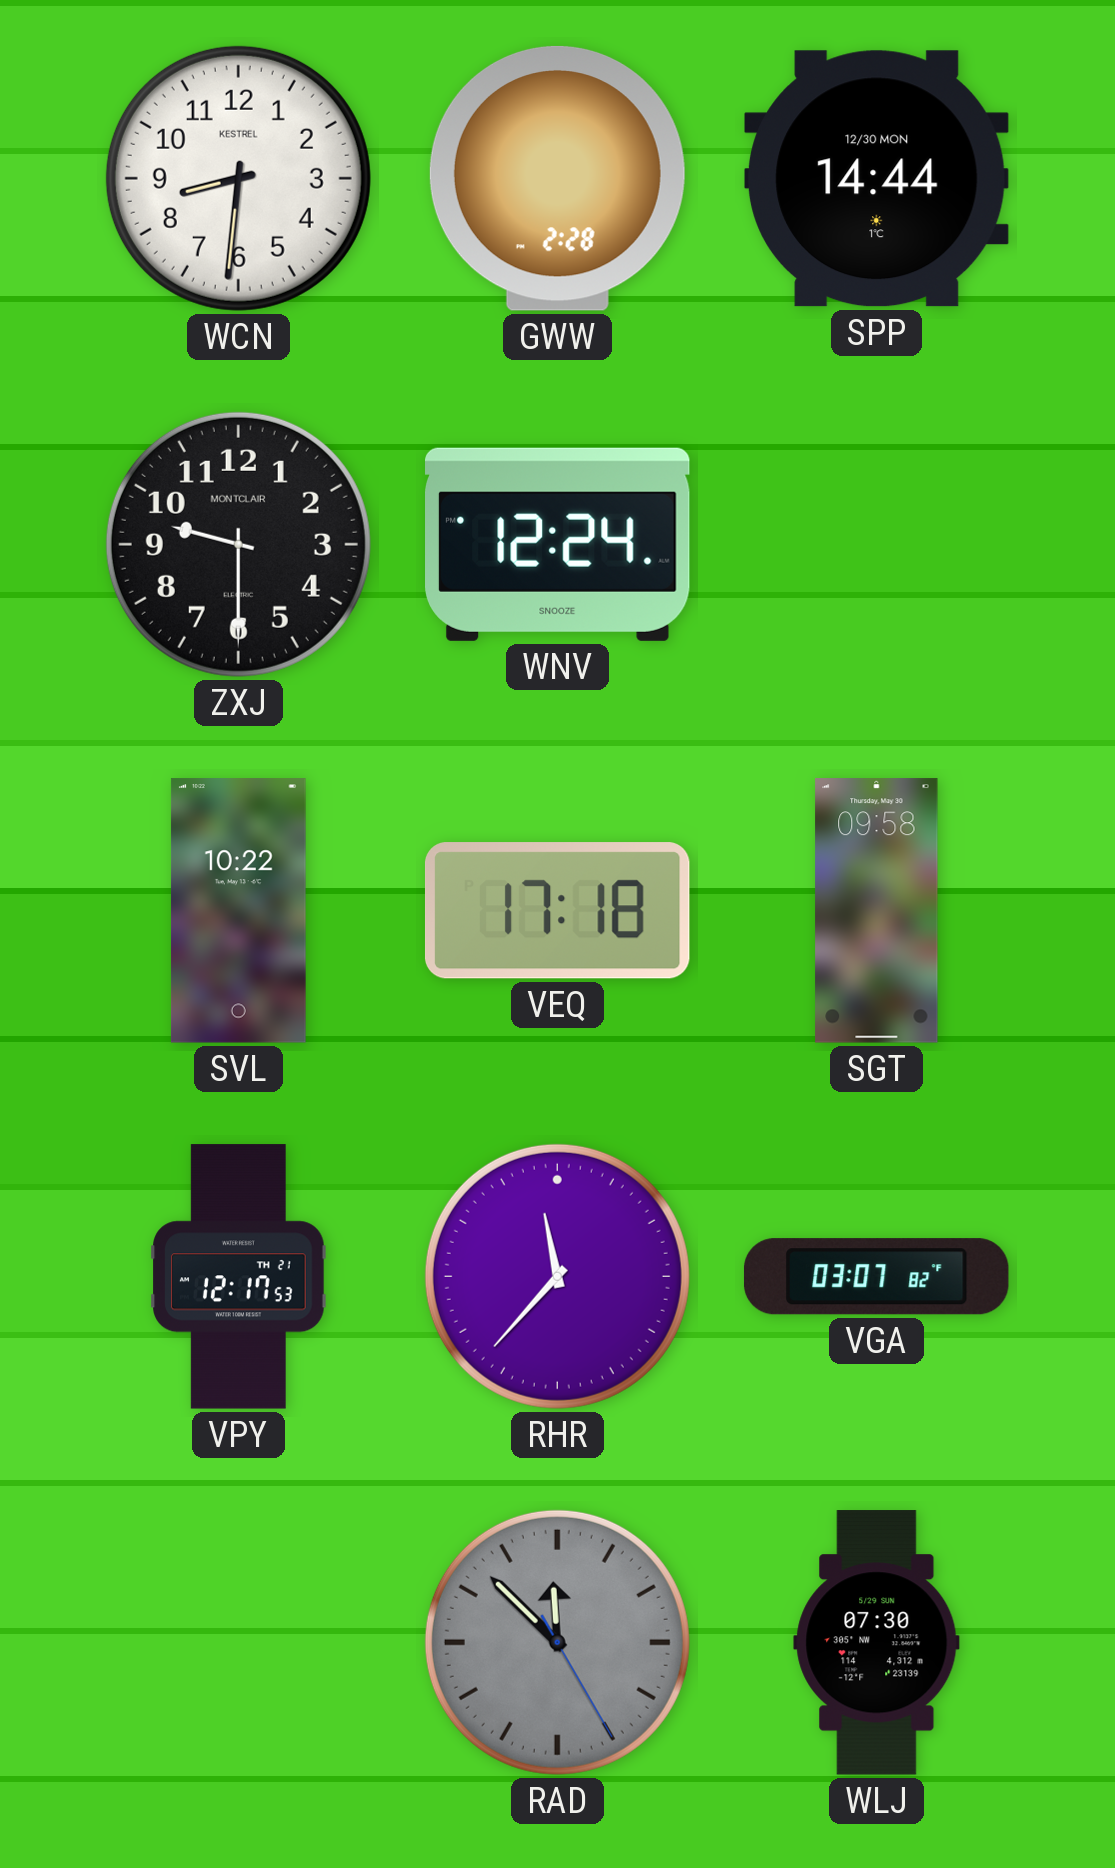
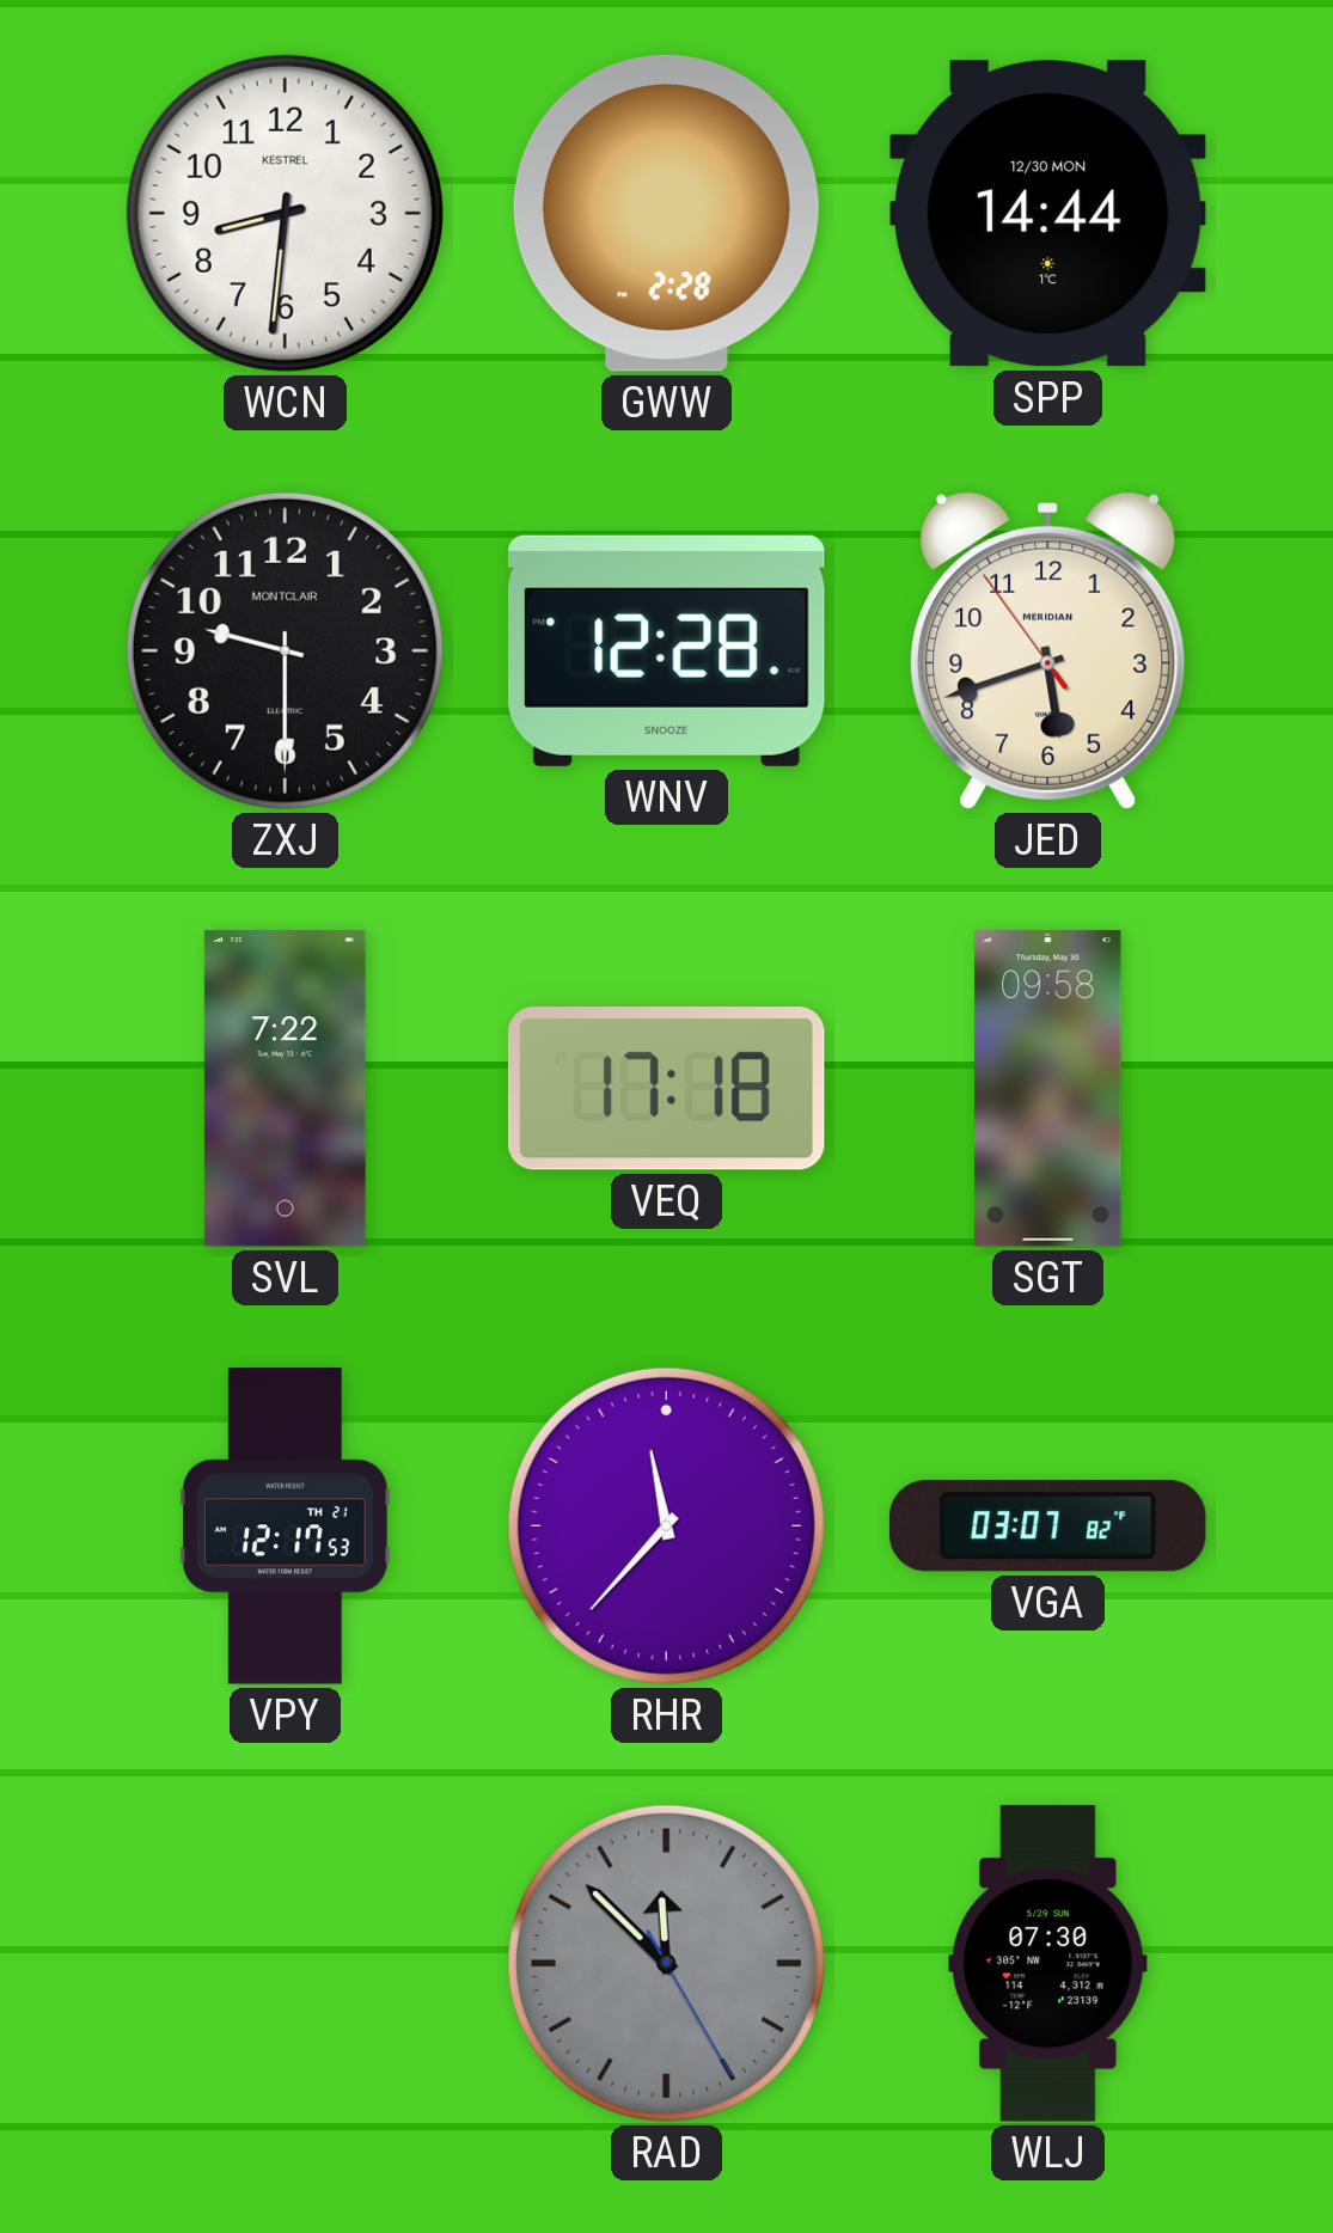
WNV: 12:24 -> 12:28
JED: none -> 5:41
SVL: 10:22 -> 7:22
